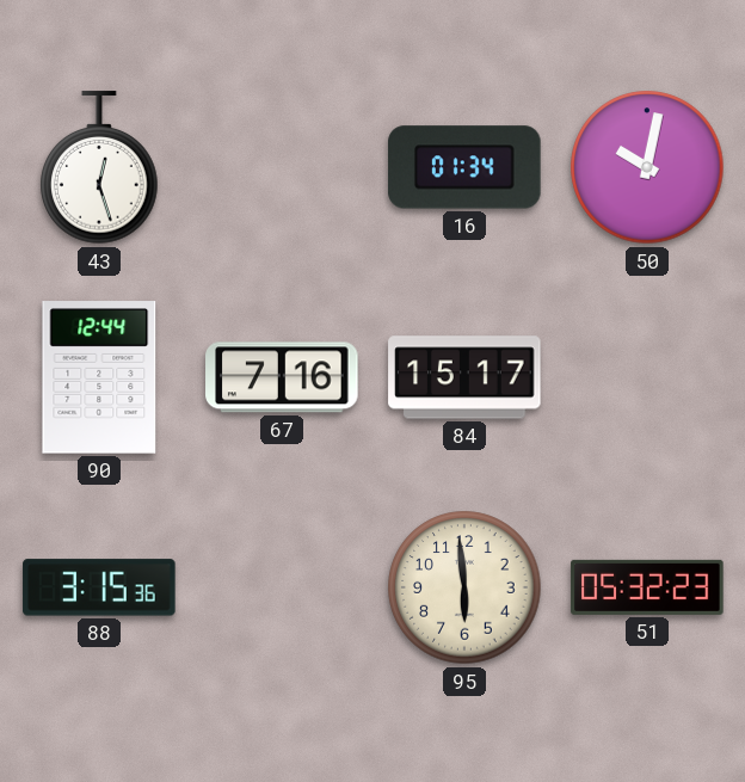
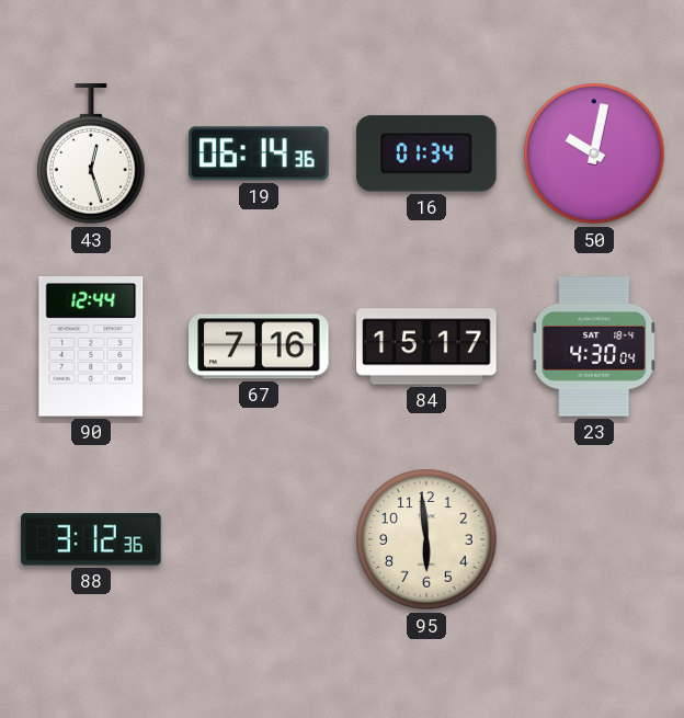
19: none -> 06:14
23: none -> 4:30
88: 3:15 -> 3:12
51: 05:32 -> none
